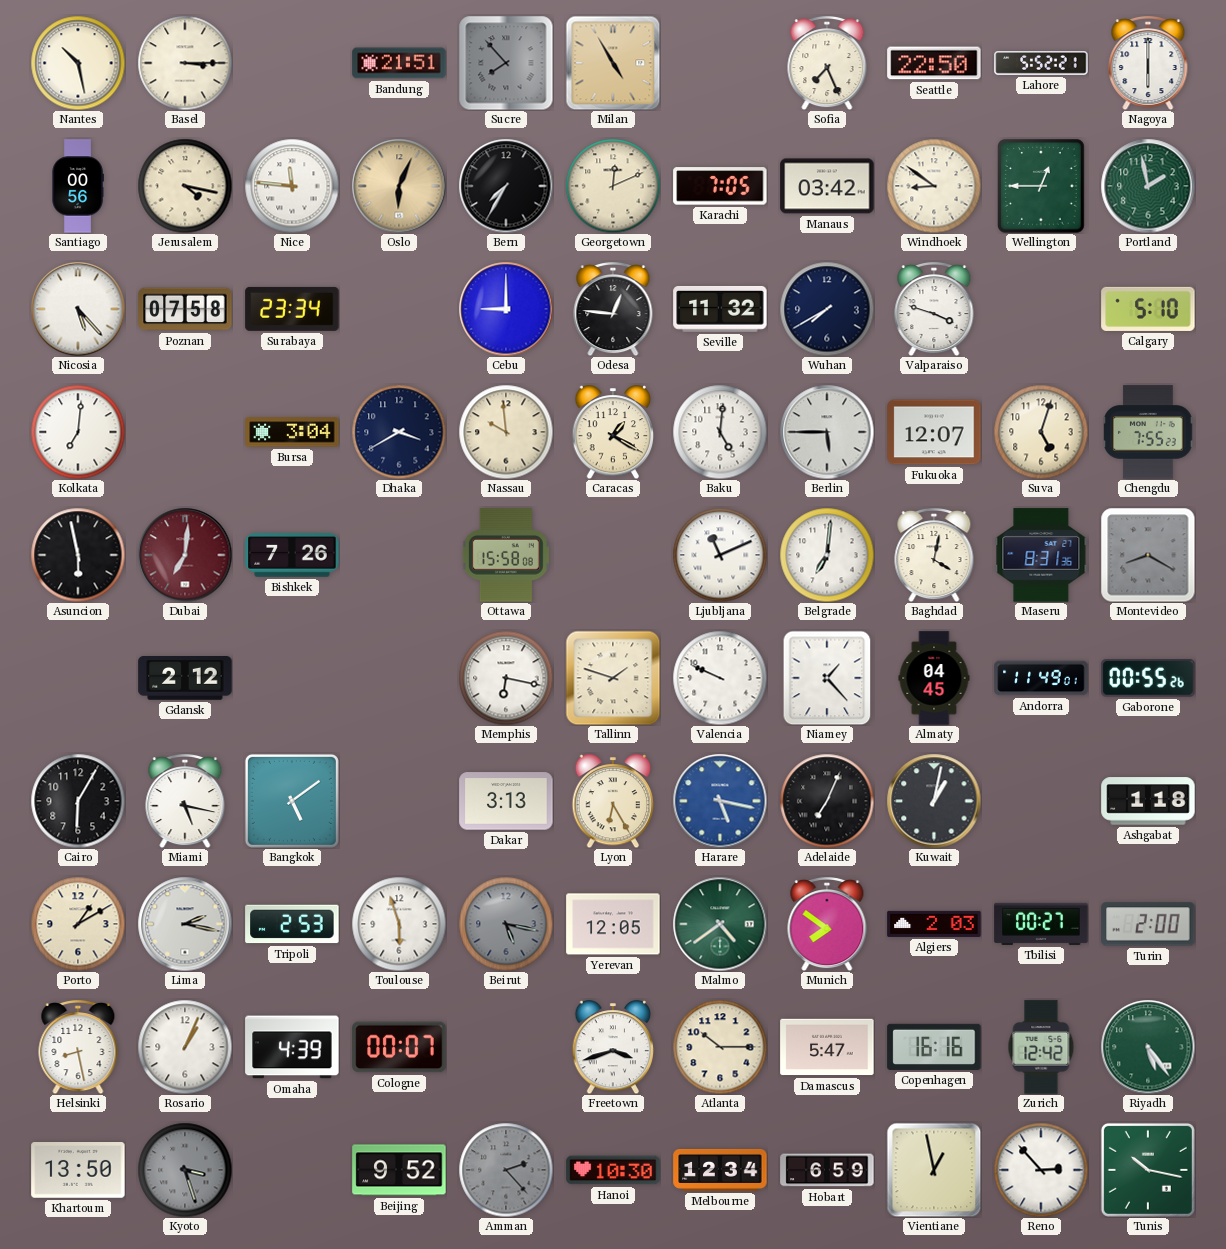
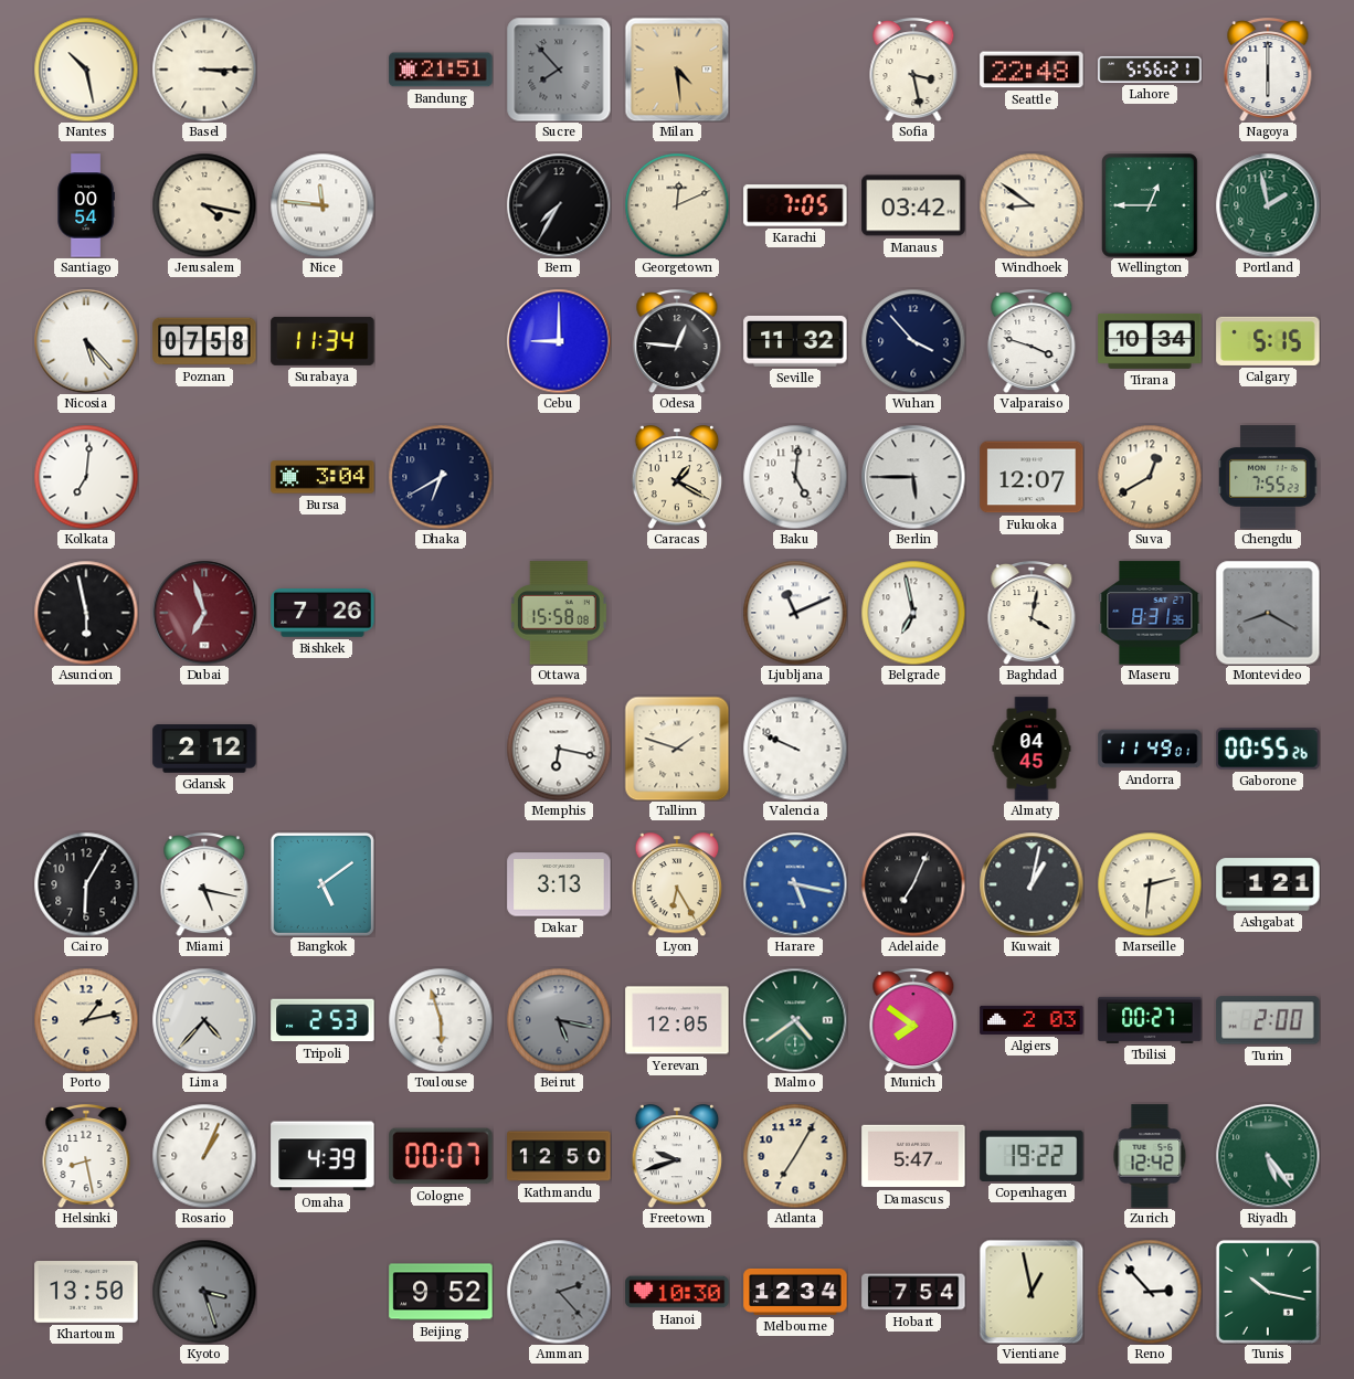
Milan: 4:55 -> 4:29
Sofia: 7:26 -> 3:28
Seattle: 22:50 -> 22:48
Lahore: 5:52 -> 5:56
Santiago: 00:56 -> 00:54
Oslo: 6:04 -> none
Surabaya: 23:34 -> 11:34
Wuhan: 7:40 -> 3:53
Tirana: none -> 10:34
Calgary: 5:10 -> 5:15
Dhaka: 3:40 -> 6:40
Nassau: 9:59 -> none
Suva: 5:03 -> 12:40
Dubai: 7:01 -> 6:57
Belgrade: 7:01 -> 6:58
Niamey: 1:23 -> none
Marseille: none -> 2:31
Ashgabat: 1:18 -> 1:21
Porto: 1:10 -> 1:13
Lima: 2:17 -> 4:37
Kathmandu: none -> 12:50
Freetown: 3:42 -> 9:42
Atlanta: 10:15 -> 7:05
Copenhagen: 16:16 -> 19:22
Hobart: 6:59 -> 7:54
